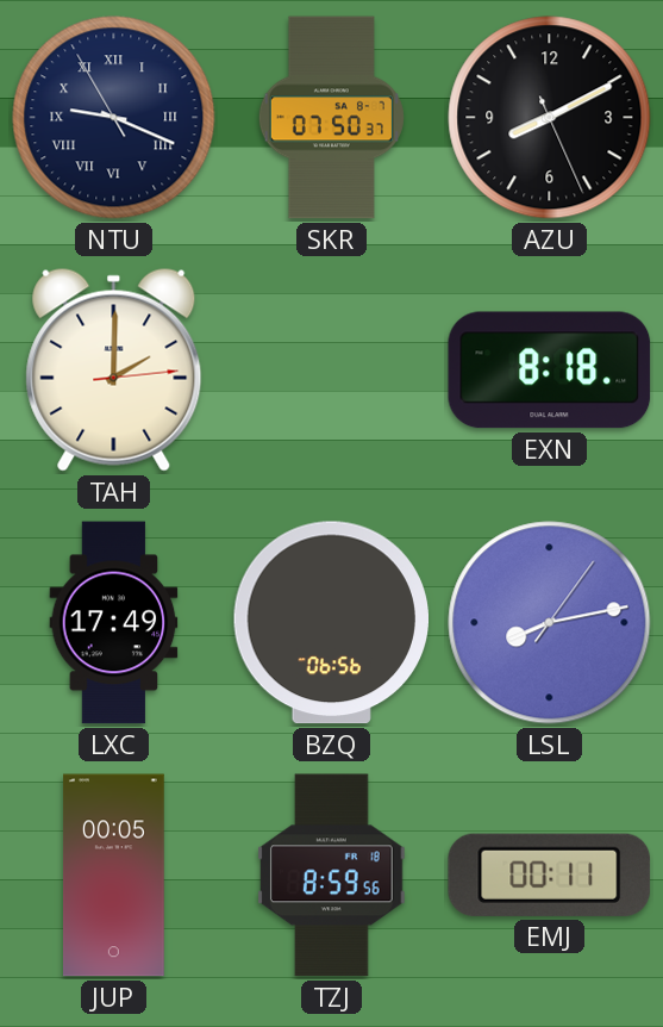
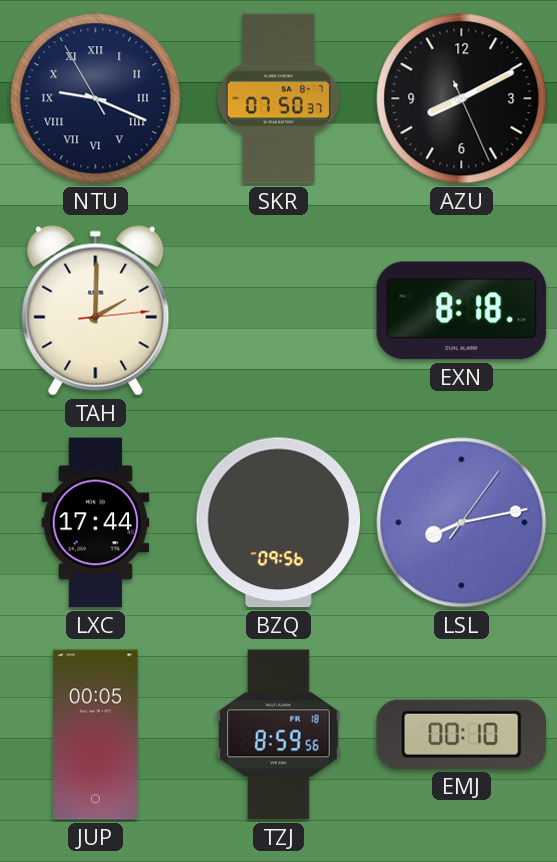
LXC: 17:49 -> 17:44
BZQ: 06:56 -> 09:56
EMJ: 00:11 -> 00:10
